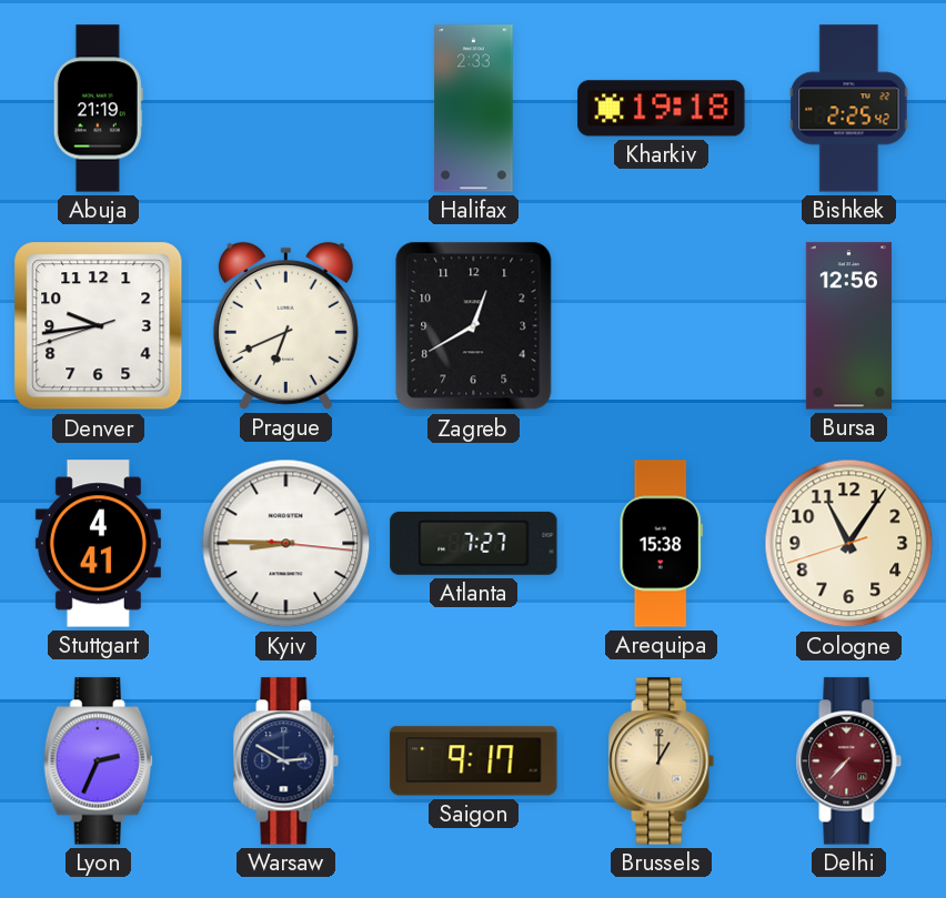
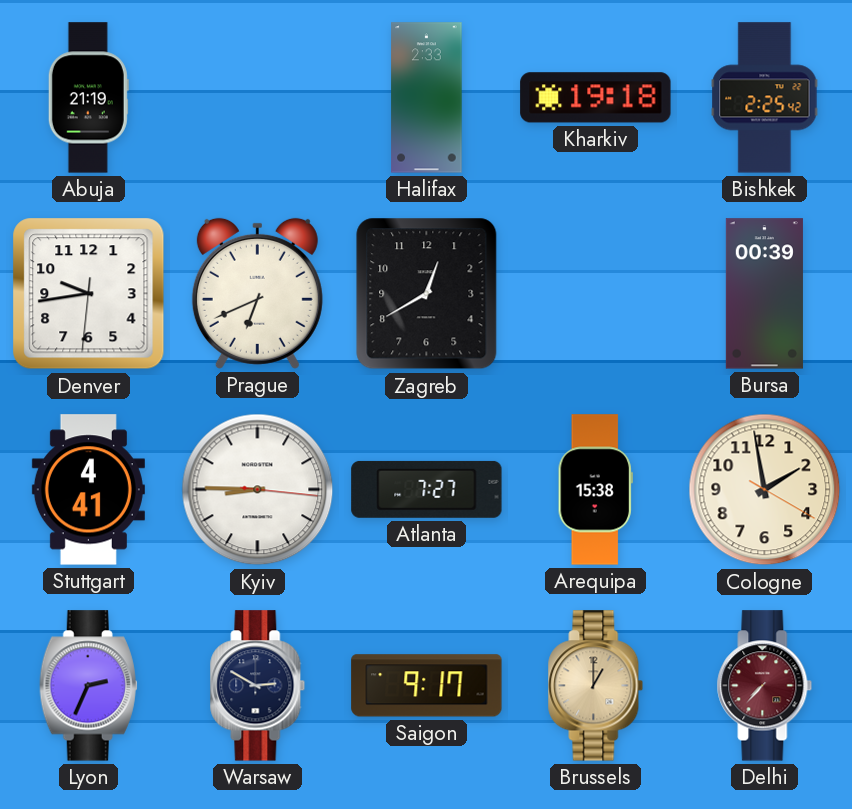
Denver: 9:43:42 -> 9:43:31
Bursa: 12:56 -> 00:39
Cologne: 11:05 -> 1:58
